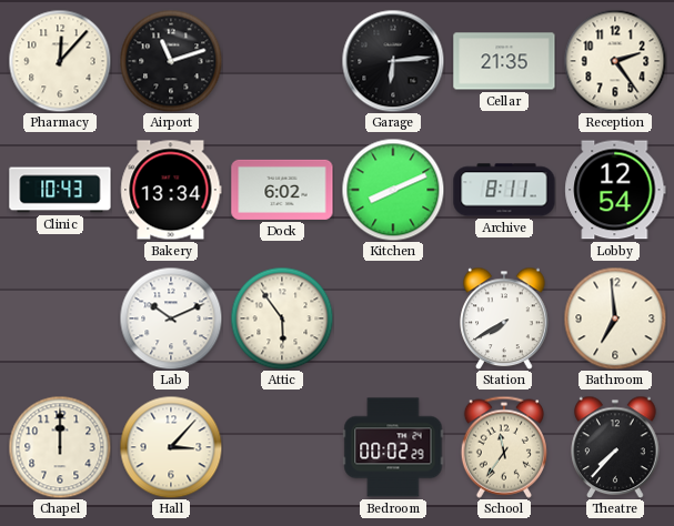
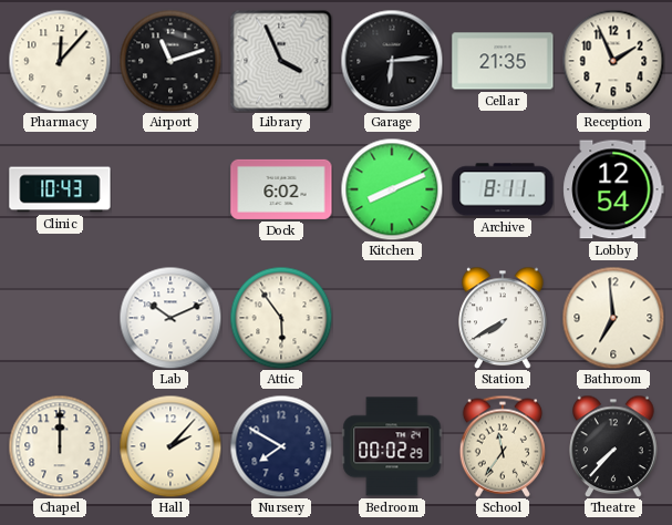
Library: none -> 3:56
Reception: 2:24 -> 1:56
Bakery: 13:34 -> none
Hall: 3:07 -> 2:07
Nursery: none -> 7:50
